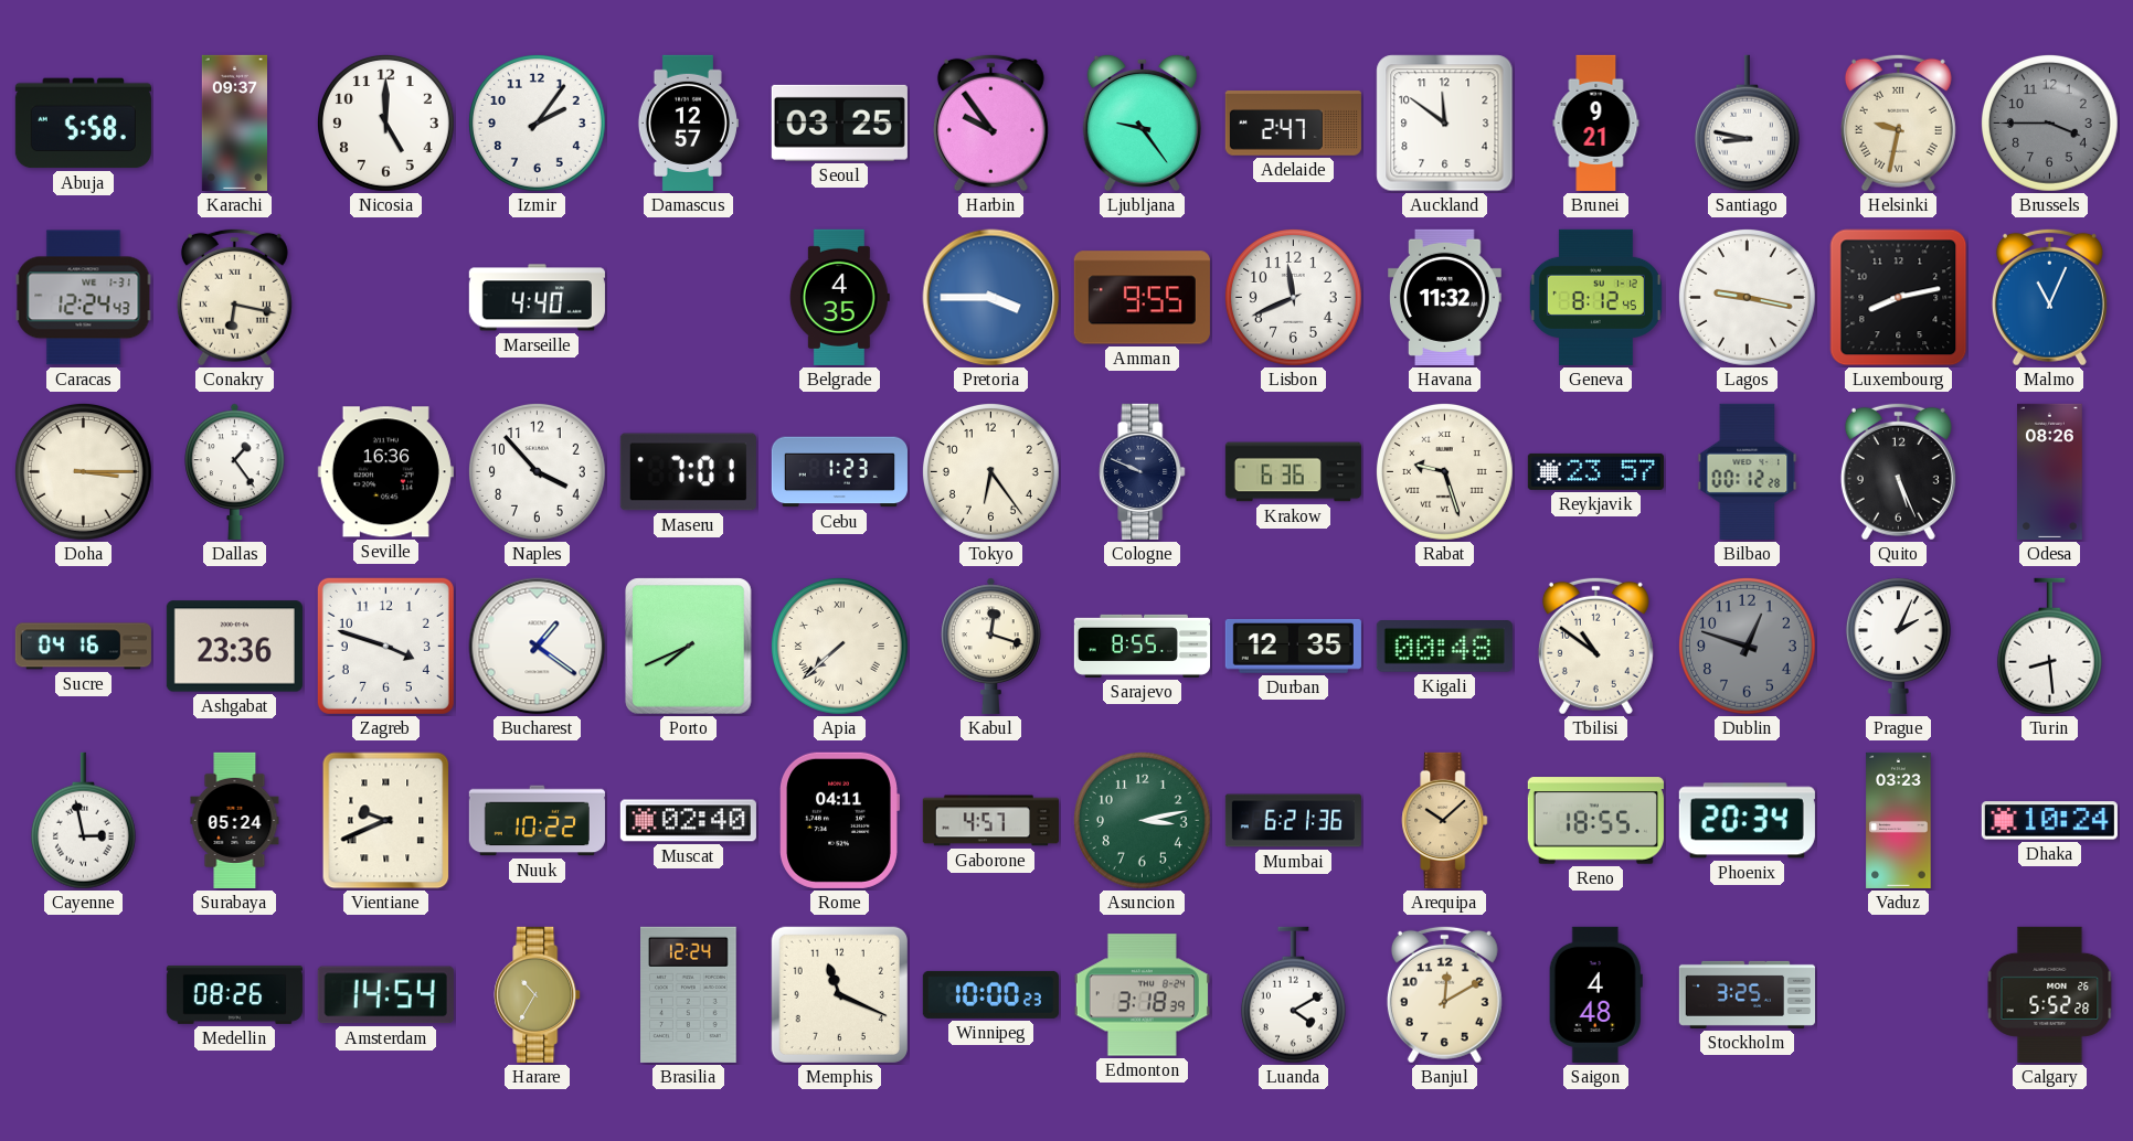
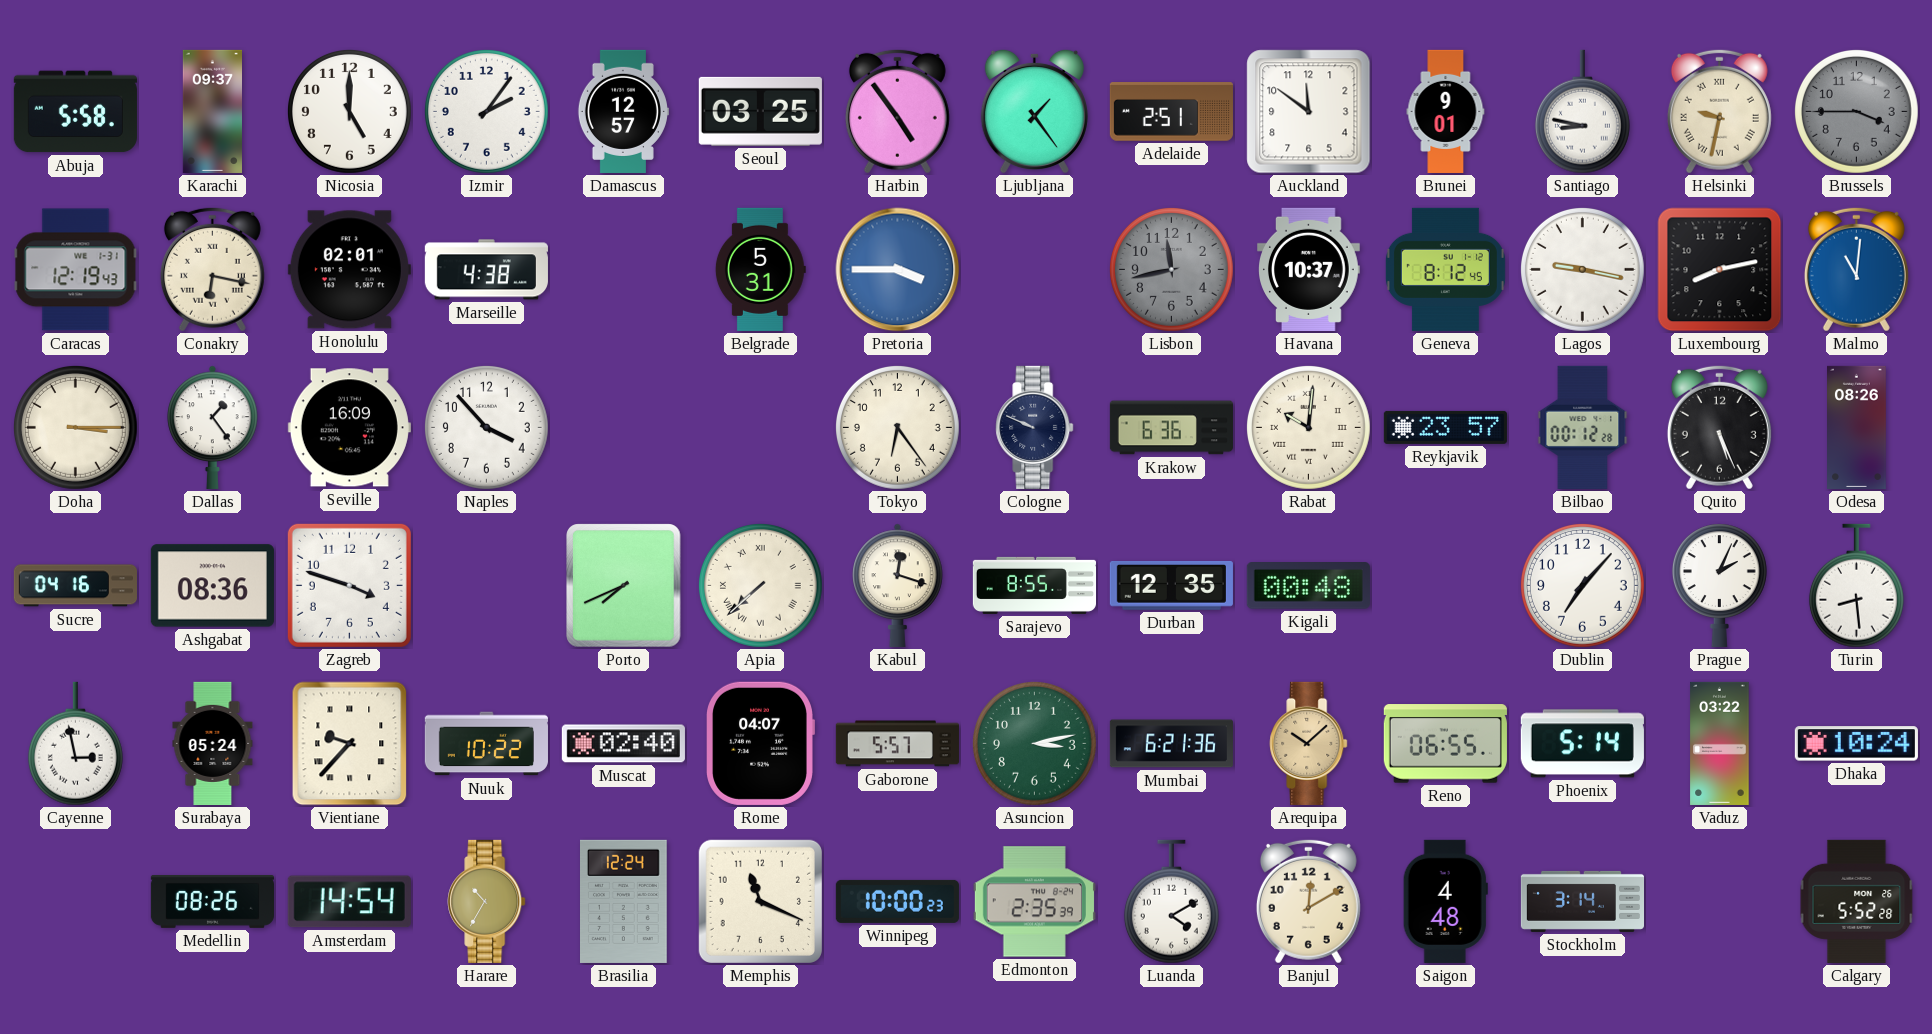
Harbin: 9:54 -> 4:54
Ljubljana: 9:24 -> 1:24
Adelaide: 2:47 -> 2:51
Brunei: 9:21 -> 9:01
Caracas: 12:24 -> 12:19
Honolulu: none -> 02:01
Marseille: 4:40 -> 4:38
Belgrade: 4:35 -> 5:31
Amman: 9:55 -> none
Lisbon: 11:41 -> 11:43
Lisbon dial: white -> grey
Havana: 11:32 -> 10:37
Malmo: 11:04 -> 11:01
Seville: 16:36 -> 16:09
Maseru: 7:01 -> none
Cebu: 1:23 -> none
Rabat: 9:27 -> 10:01
Ashgabat: 23:36 -> 08:36
Bucharest: 1:21 -> none
Tbilisi: 10:51 -> none
Dublin: 12:48 -> 7:07
Dublin dial: grey -> white
Vientiane: 9:41 -> 9:37
Rome: 04:11 -> 04:07
Gaborone: 4:57 -> 5:57
Reno: 18:55 -> 06:55
Phoenix: 20:34 -> 5:14
Vaduz: 03:23 -> 03:22
Edmonton: 3:18 -> 2:35
Stockholm: 3:25 -> 3:14
